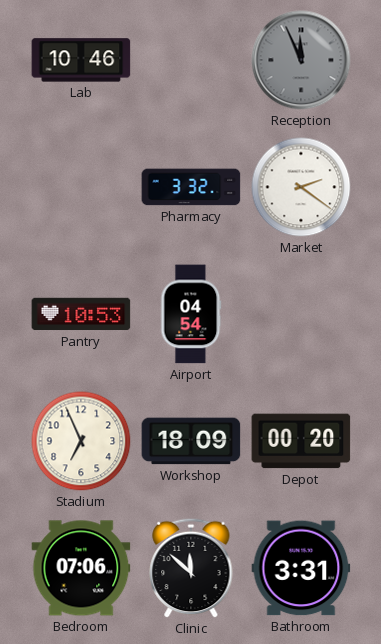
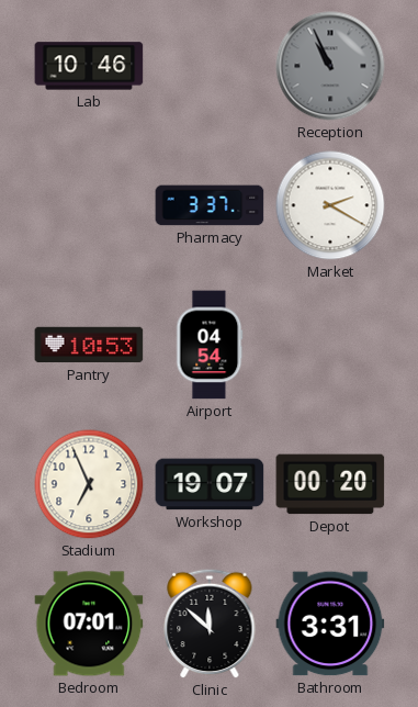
Reception: 11:56 -> 10:56
Pharmacy: 3:32 -> 3:37
Market: 2:21 -> 2:20
Workshop: 18:09 -> 19:07
Bedroom: 07:06 -> 07:01
